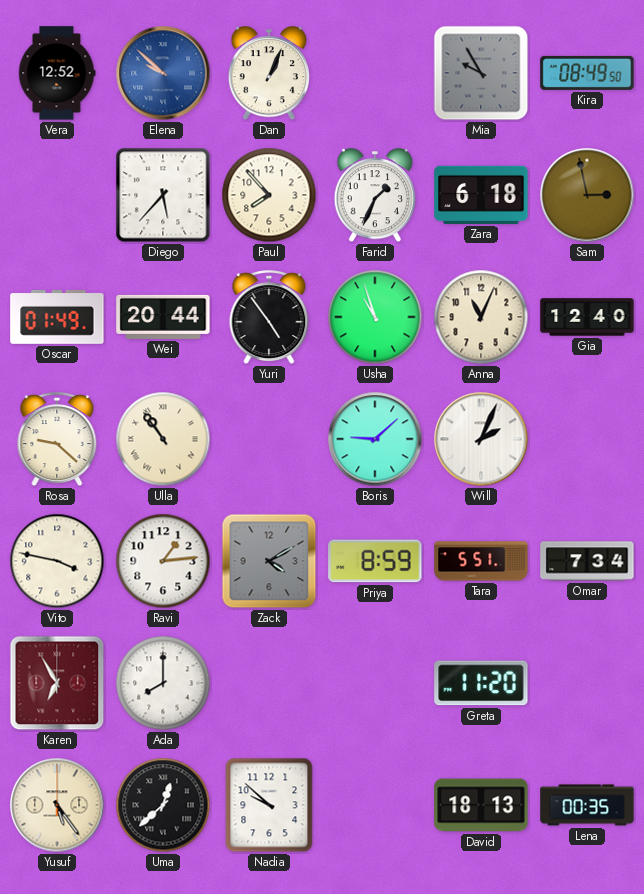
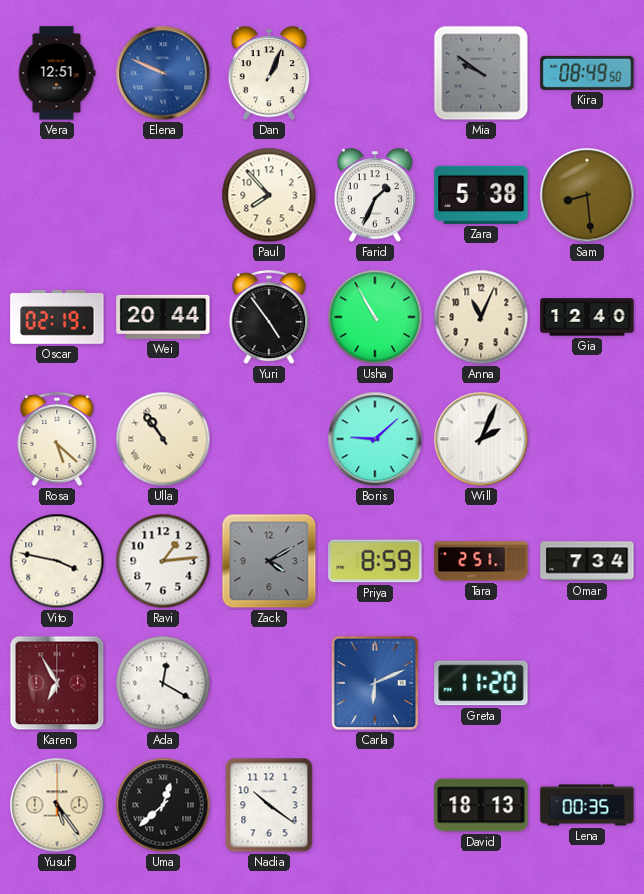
Vera: 12:52 -> 12:51
Elena: 9:52 -> 9:49
Mia: 9:55 -> 9:51
Diego: 5:37 -> none
Zara: 6:18 -> 5:38
Sam: 2:58 -> 8:29
Oscar: 01:49 -> 02:19
Usha: 10:57 -> 10:55
Rosa: 9:22 -> 5:22
Tara: 5:51 -> 2:51
Ada: 8:00 -> 12:20
Carla: none -> 6:11
Nadia: 9:52 -> 10:21
